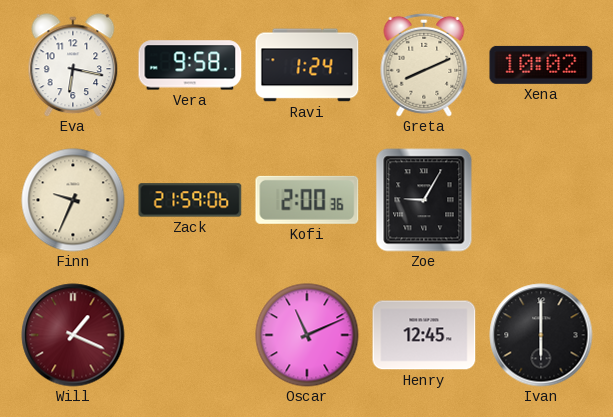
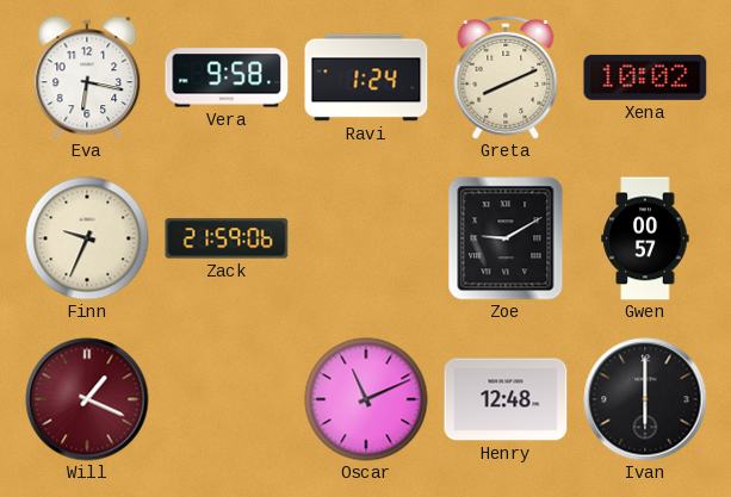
Kofi: 2:00 -> none
Zoe: 9:05 -> 9:10
Gwen: none -> 00:57
Henry: 12:45 -> 12:48
